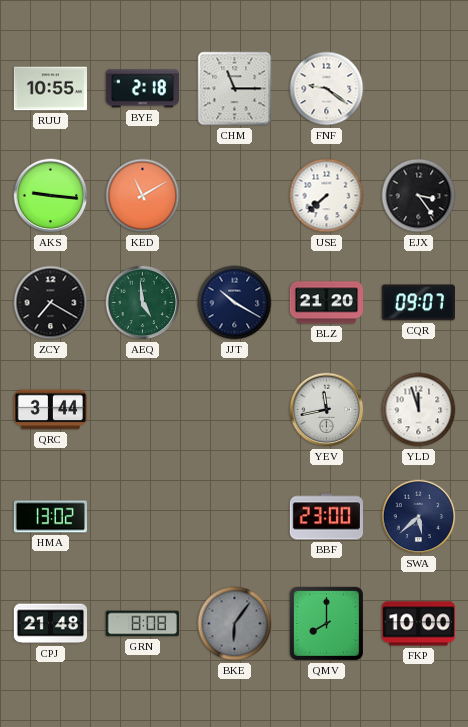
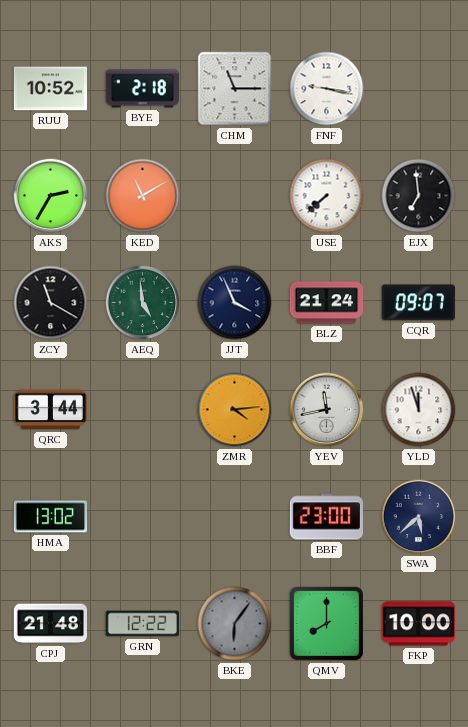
RUU: 10:55 -> 10:52
FNF: 9:21 -> 9:17
AKS: 9:16 -> 2:35
EJX: 3:24 -> 6:59
ZCY: 7:20 -> 11:20
JJT: 10:20 -> 3:56
BLZ: 21:20 -> 21:24
ZMR: none -> 4:14
GRN: 8:08 -> 12:22
